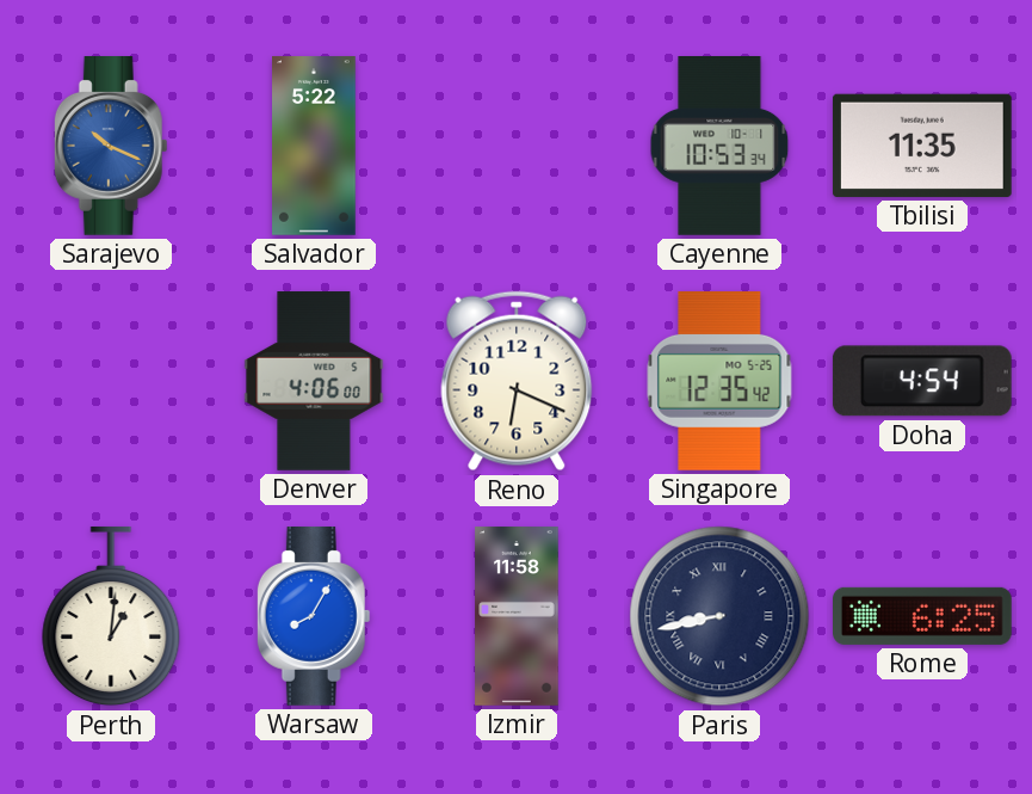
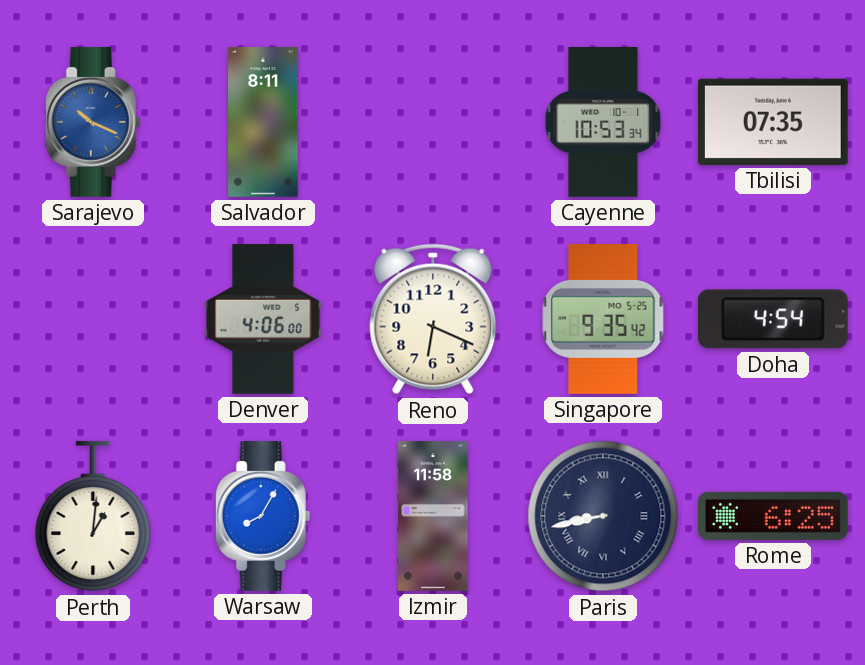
Salvador: 5:22 -> 8:11
Tbilisi: 11:35 -> 07:35
Singapore: 12:35 -> 9:35
